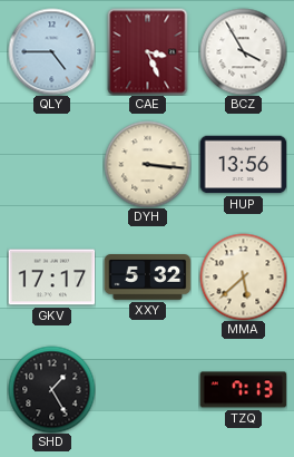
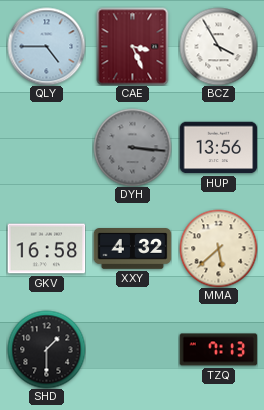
DYH dial: cream -> grey
GKV: 17:17 -> 16:58
XXY: 5:32 -> 4:32
SHD: 1:25 -> 1:30
